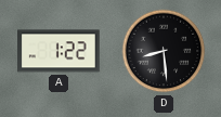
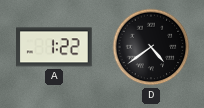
D: 8:29 -> 4:39
